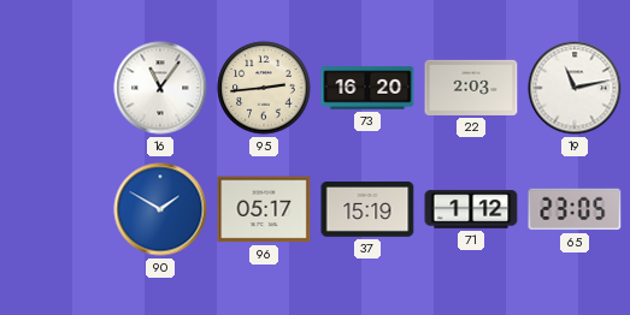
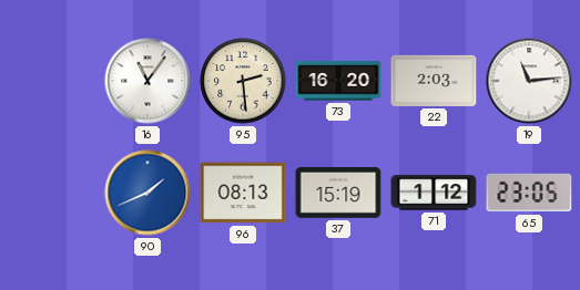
95: 2:44 -> 2:29
19: 11:13 -> 11:14
90: 1:50 -> 1:41
96: 05:17 -> 08:13
